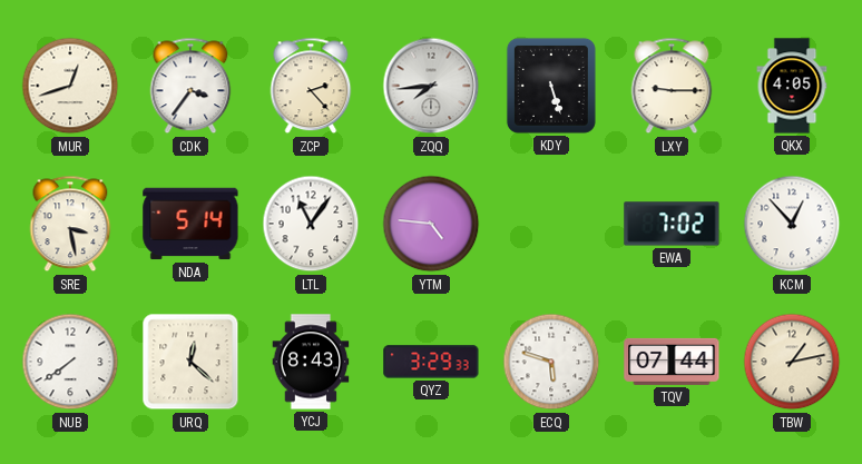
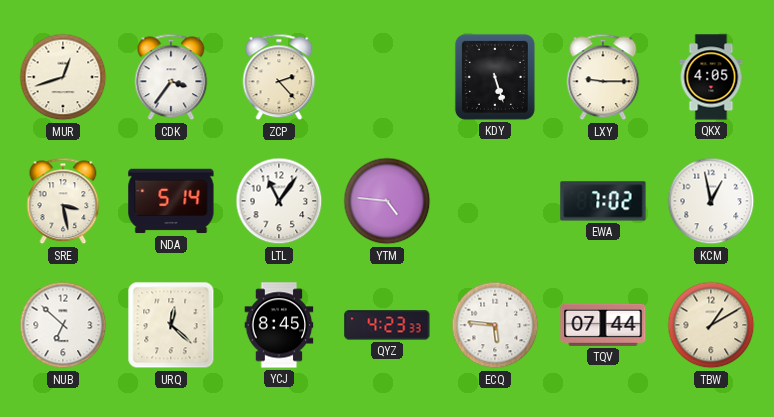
ZQQ: 7:44 -> none
KCM: 12:53 -> 12:58
NUB: 7:39 -> 6:52
YCJ: 8:43 -> 8:45
QYZ: 3:29 -> 4:23
ECQ: 5:48 -> 5:46
TBW: 1:13 -> 1:10
